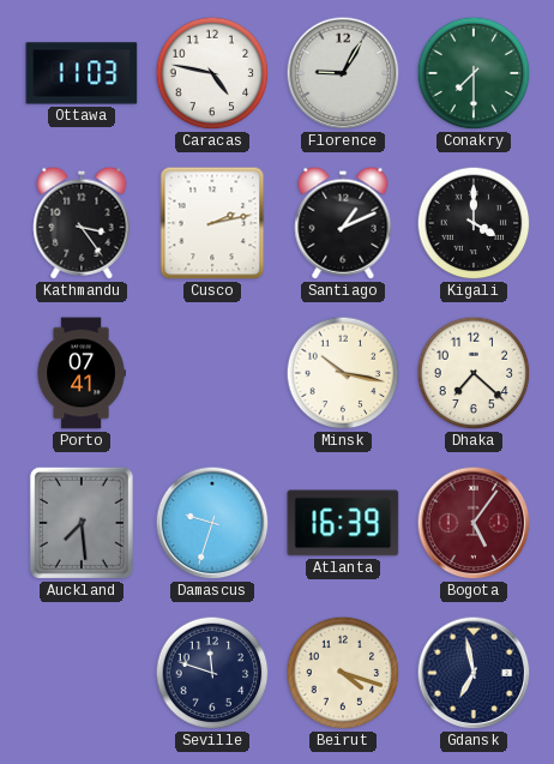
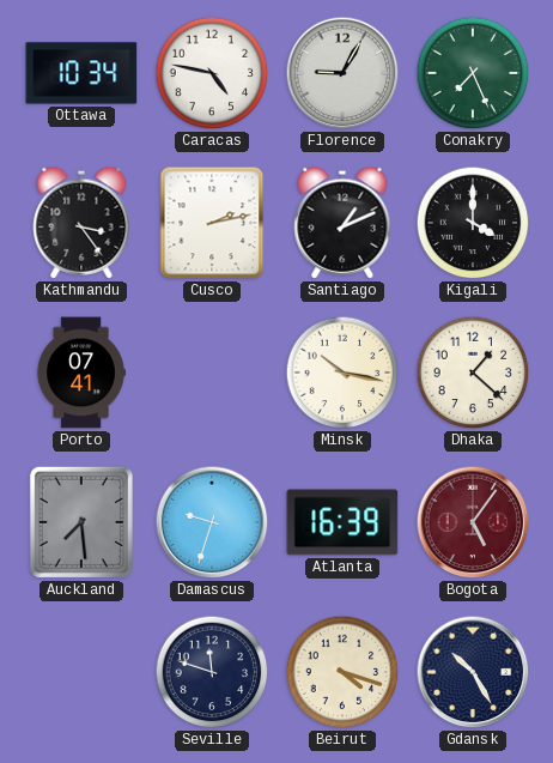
Ottawa: 11:03 -> 10:34
Conakry: 7:30 -> 7:26
Dhaka: 7:22 -> 1:22
Gdansk: 6:58 -> 10:25
